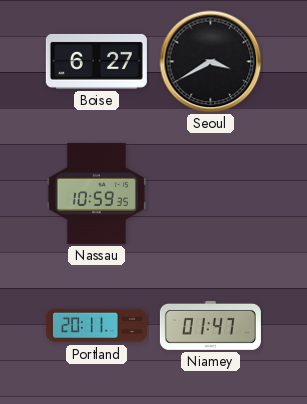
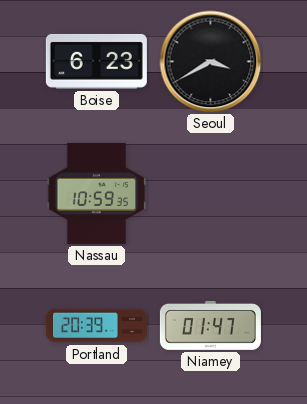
Boise: 6:27 -> 6:23
Portland: 20:11 -> 20:39
